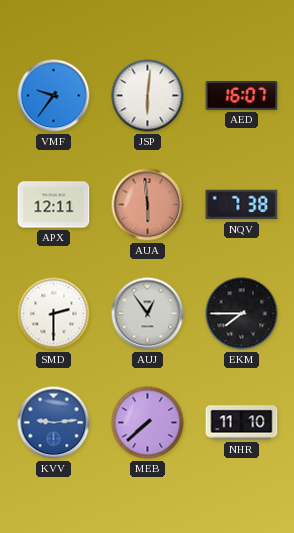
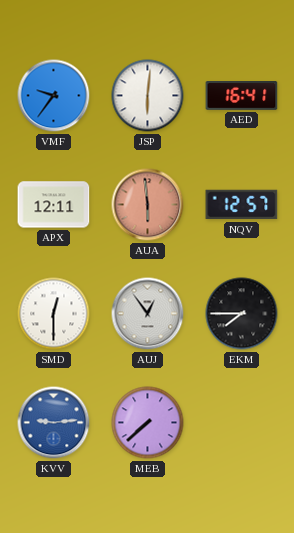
AED: 16:07 -> 16:41
NQV: 7:38 -> 12:57
SMD: 2:30 -> 12:30
NHR: 11:10 -> none
